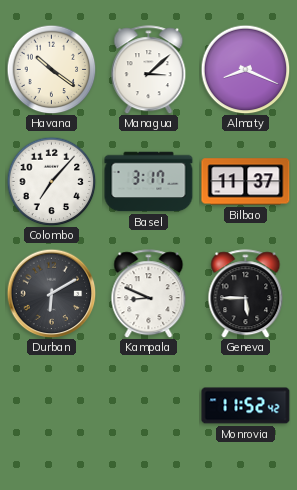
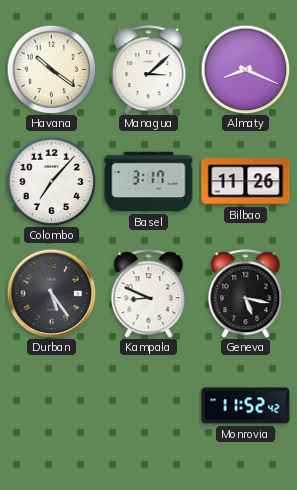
Bilbao: 11:37 -> 11:26
Durban: 6:10 -> 5:24
Geneva: 5:45 -> 5:17
